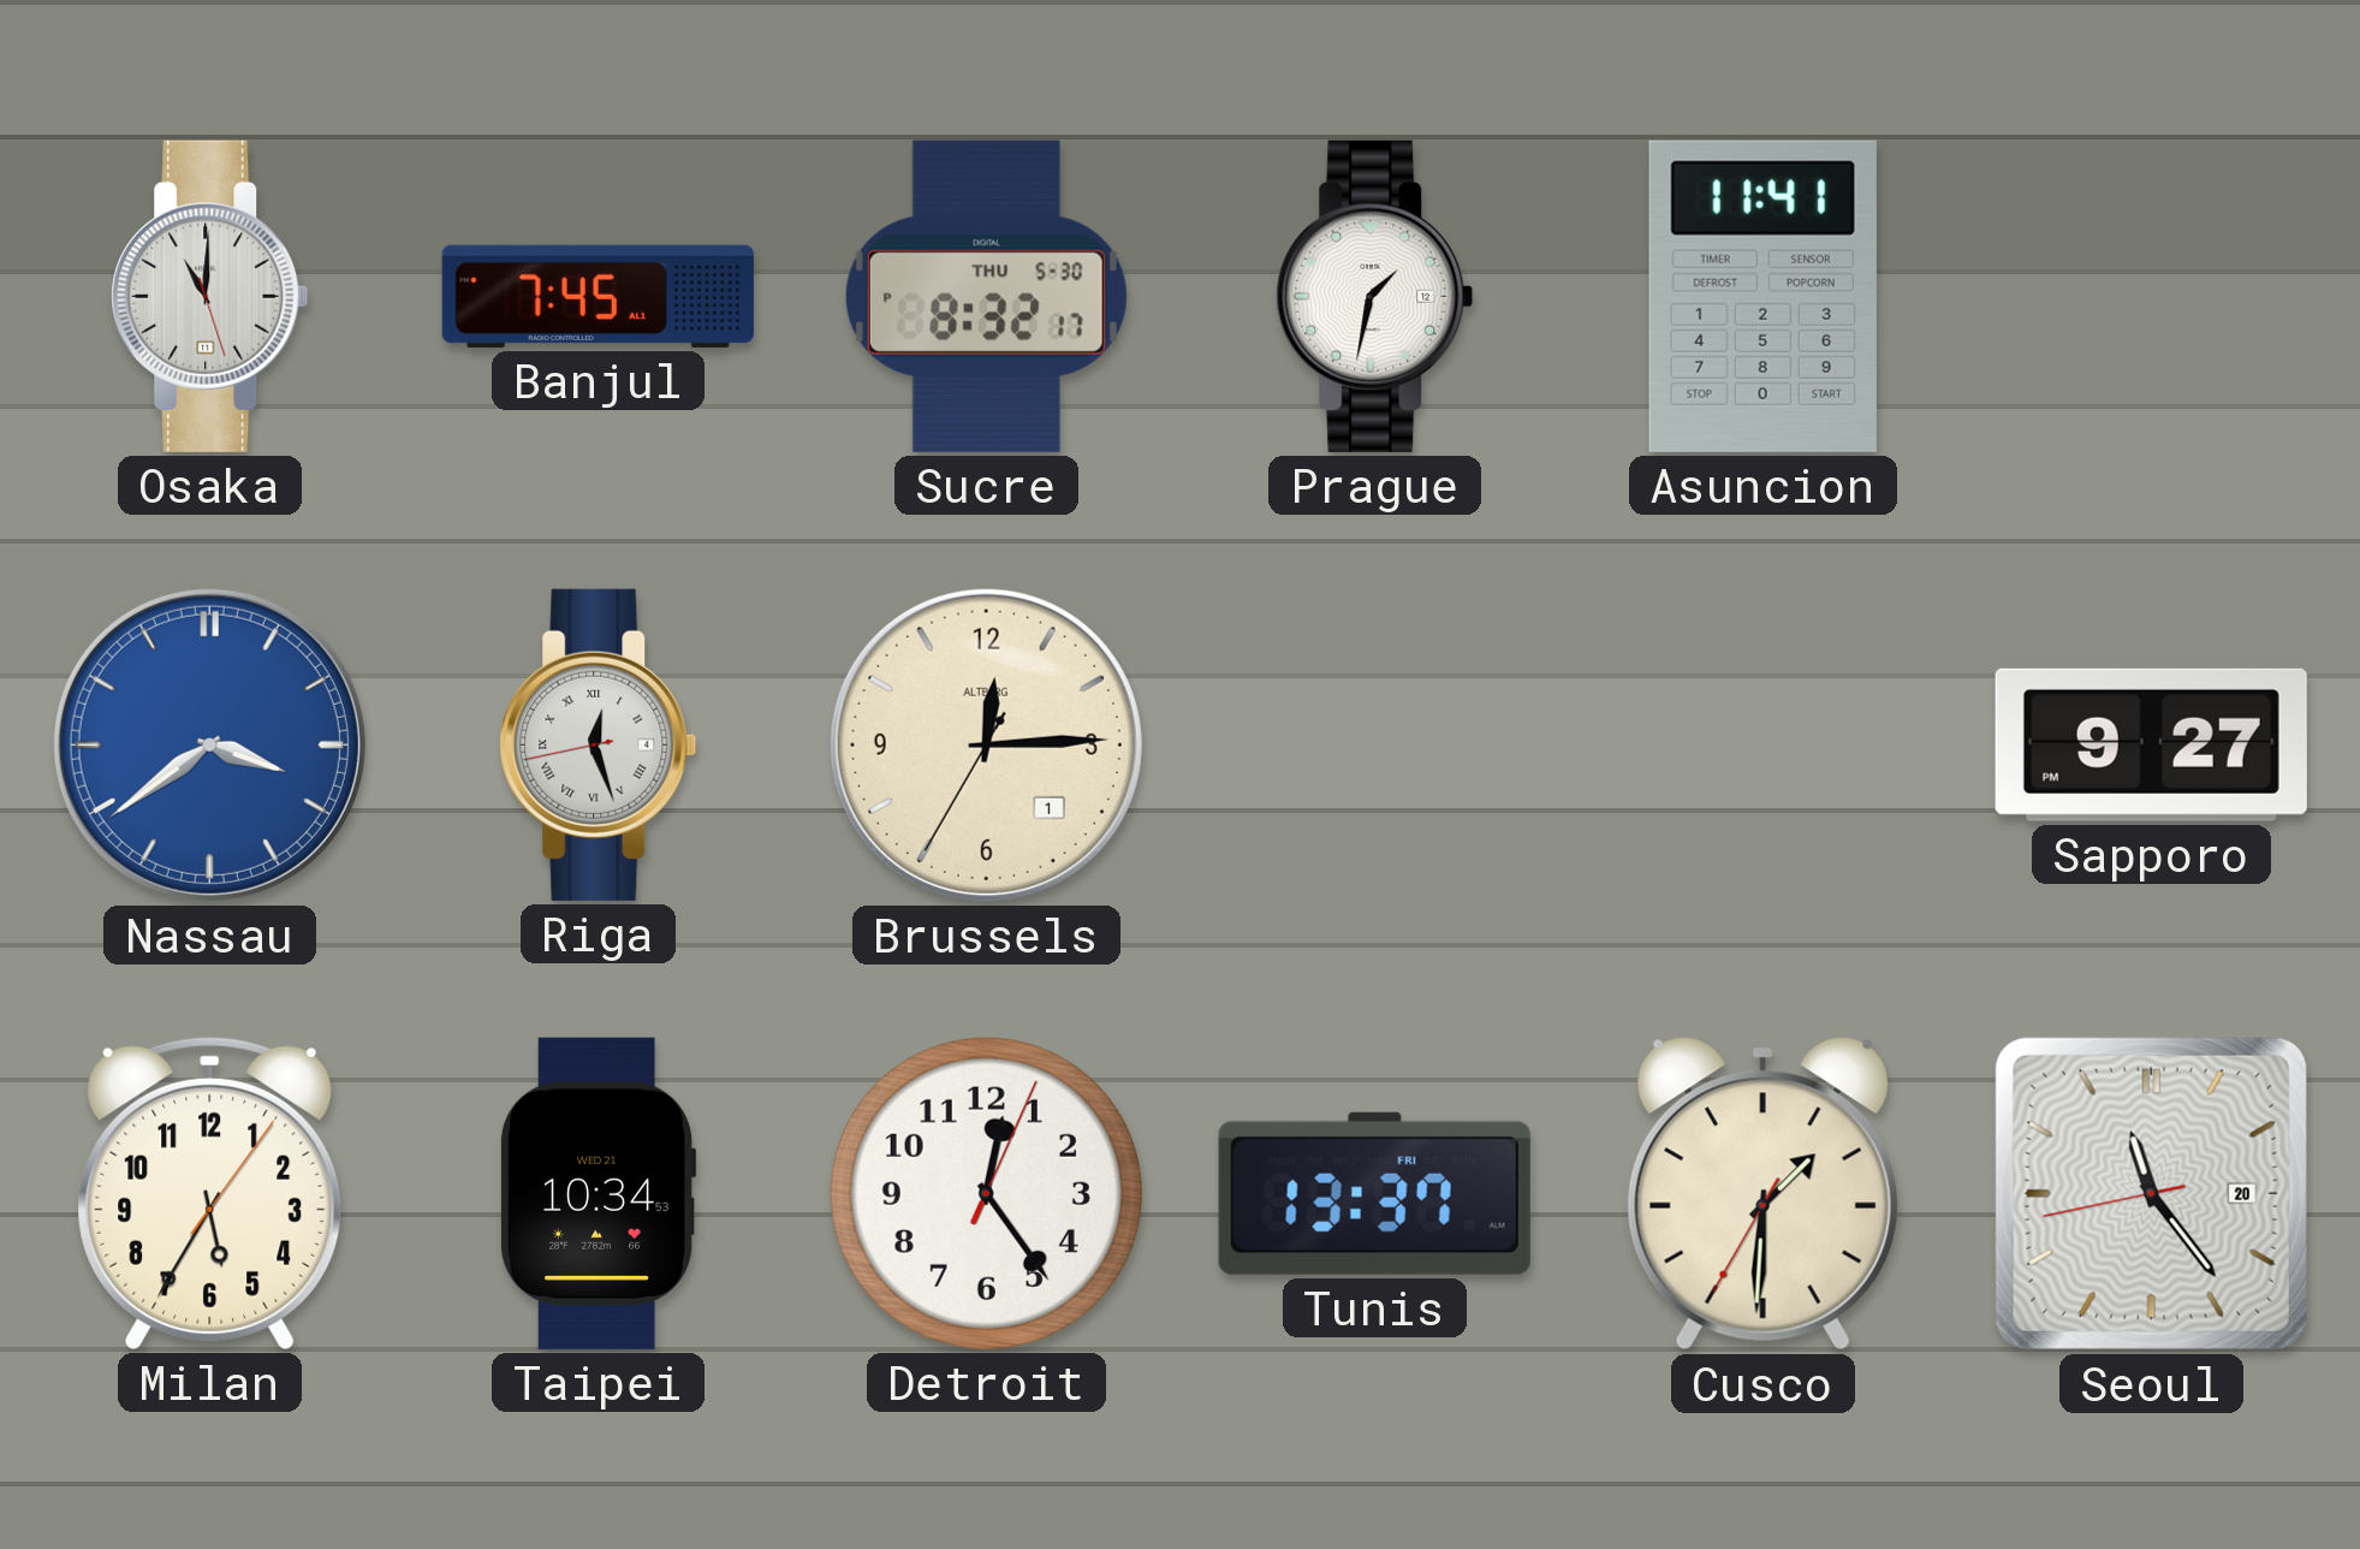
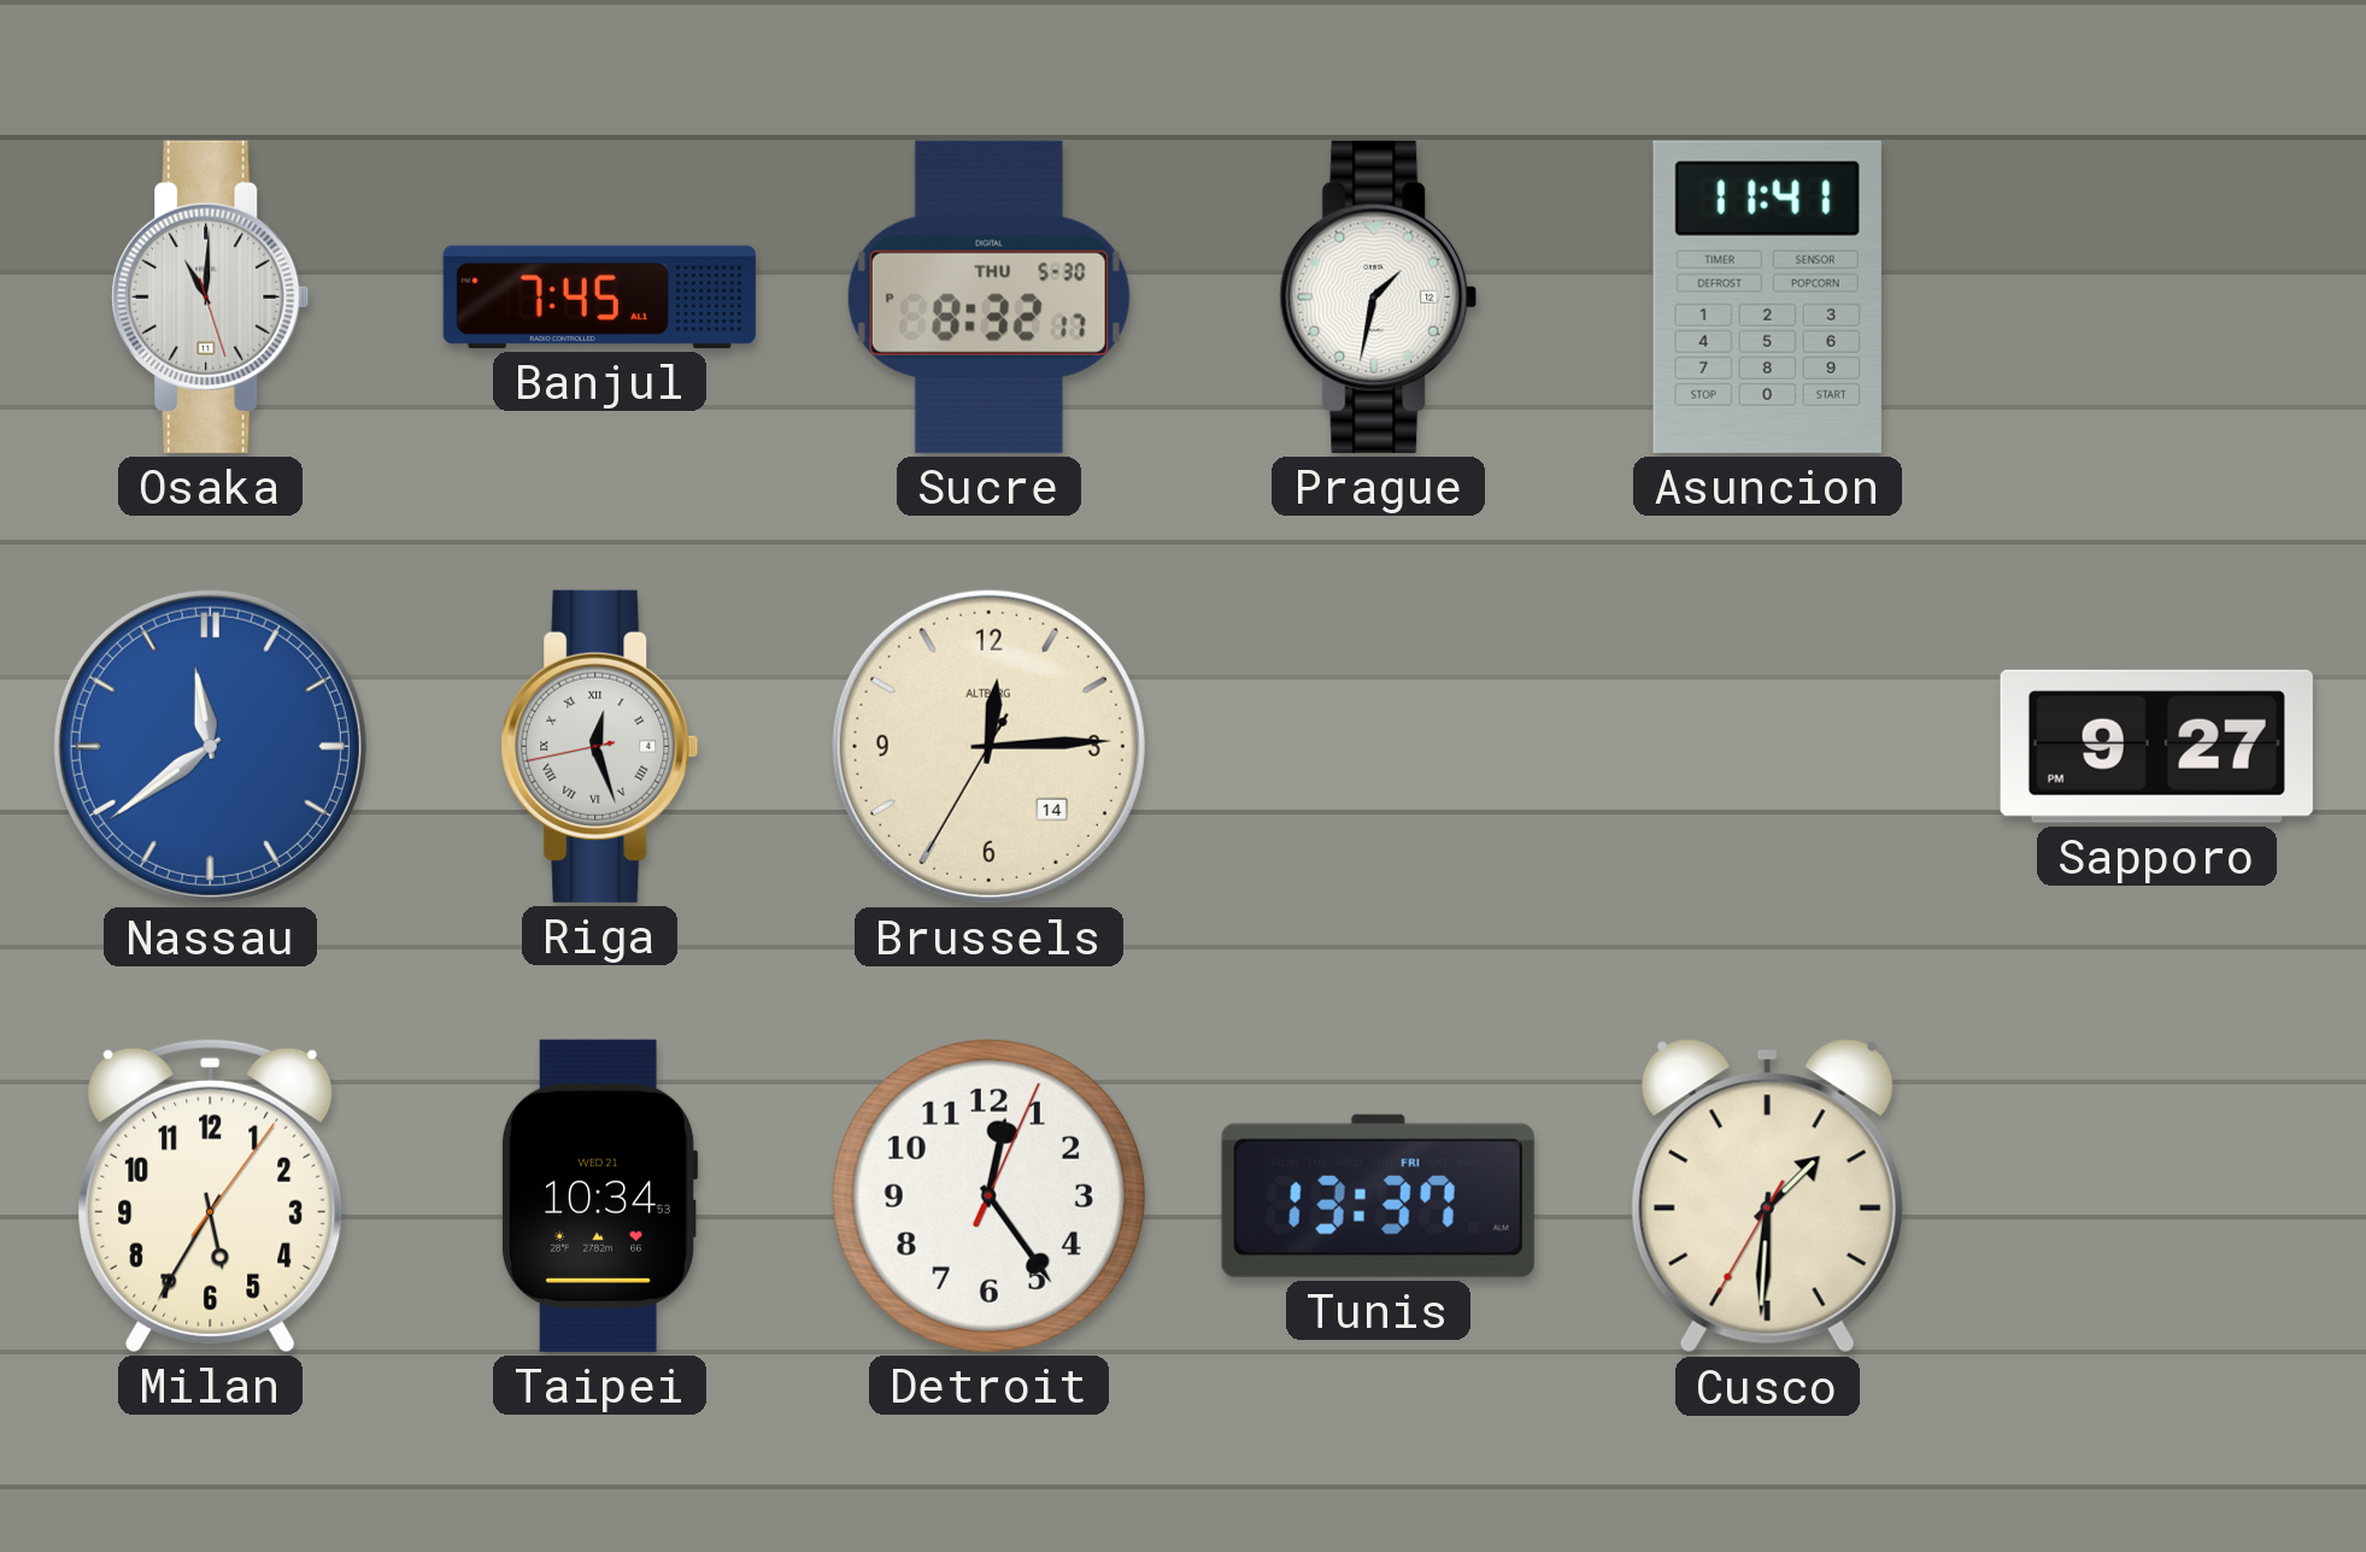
Nassau: 3:39 -> 11:39
Brussels date: 1 -> 14
Seoul: 11:23 -> none
